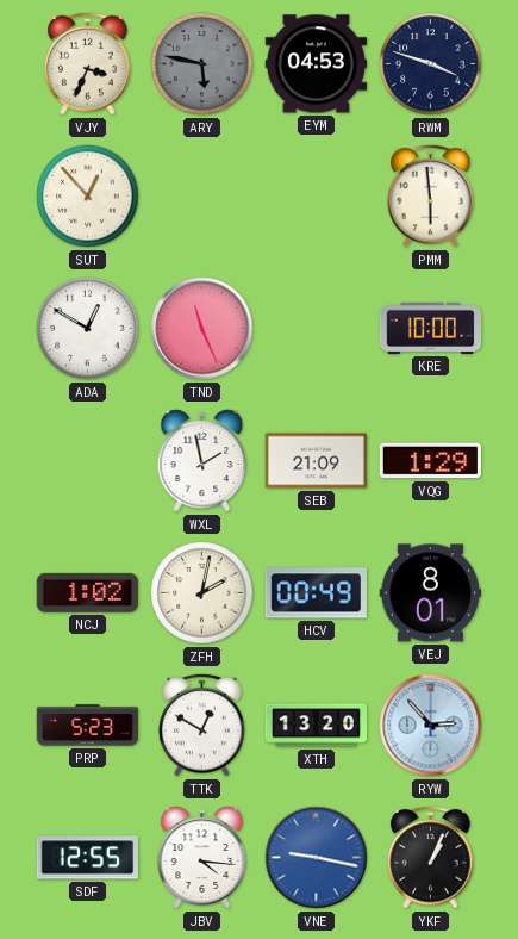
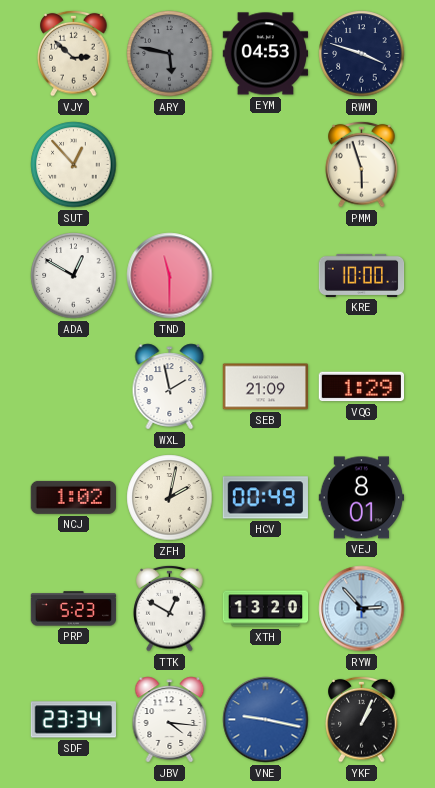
VJY: 3:34 -> 2:52
PMM: 5:59 -> 5:57
TND: 11:26 -> 11:30
SDF: 12:55 -> 23:34
